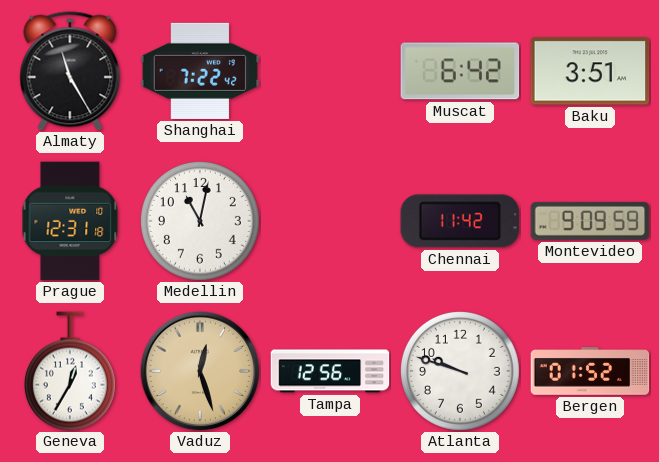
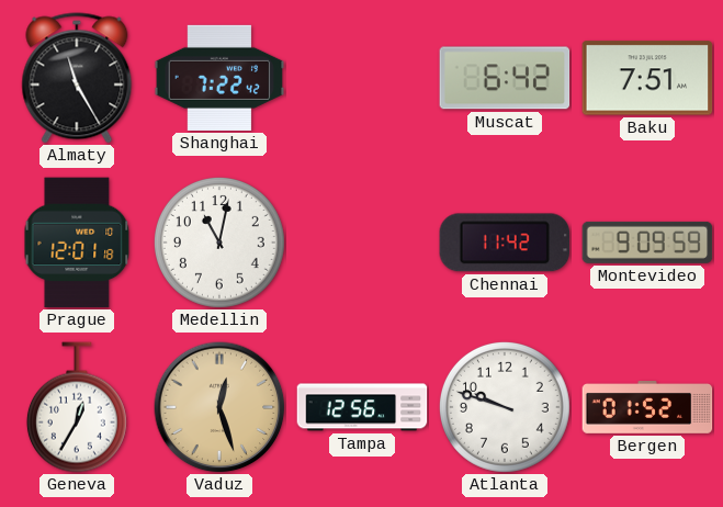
Baku: 3:51 -> 7:51
Prague: 12:31 -> 12:01
